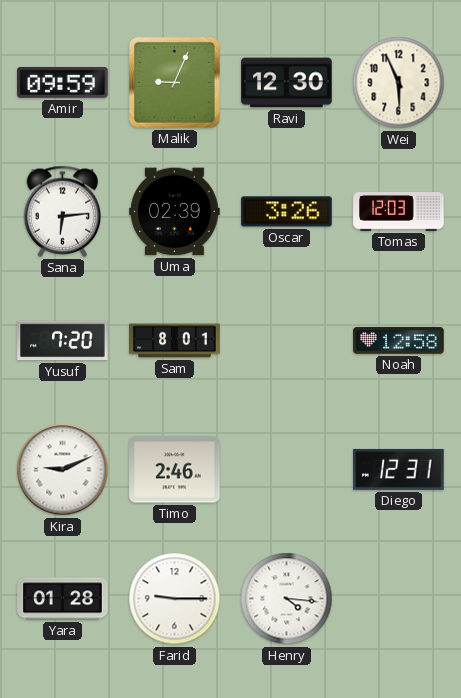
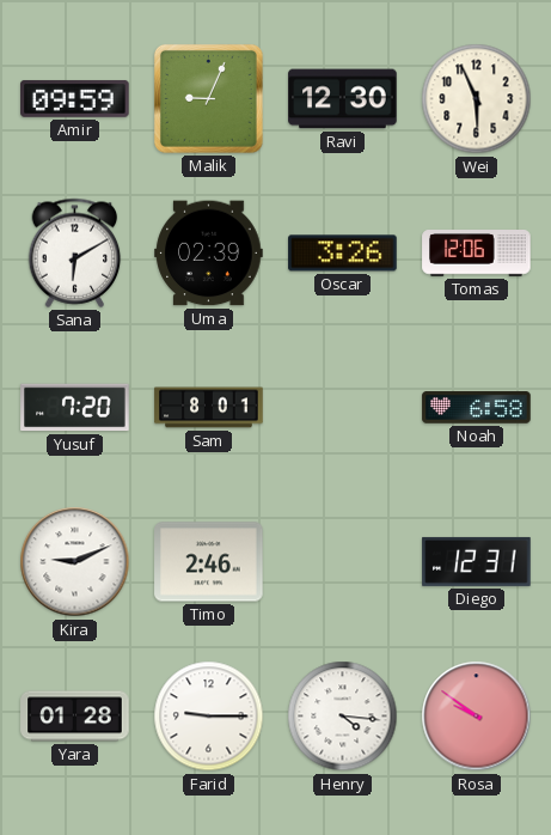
Sana: 6:14 -> 6:10
Tomas: 12:03 -> 12:06
Noah: 12:58 -> 6:58
Rosa: none -> 9:51
